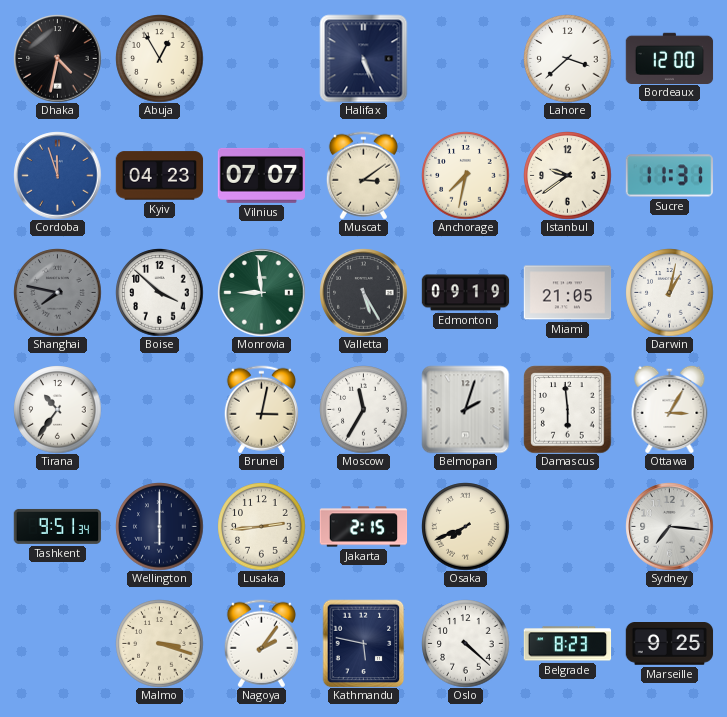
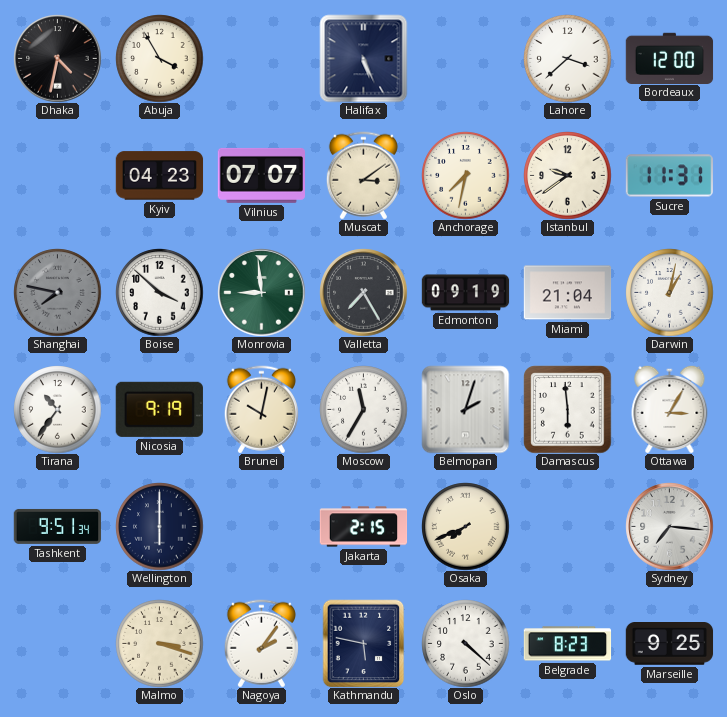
Abuja: 12:55 -> 3:55
Cordoba: 11:57 -> none
Valletta: 5:25 -> 7:25
Miami: 21:05 -> 21:04
Nicosia: none -> 9:19
Brunei: 3:02 -> 10:02
Lusaka: 2:44 -> none
